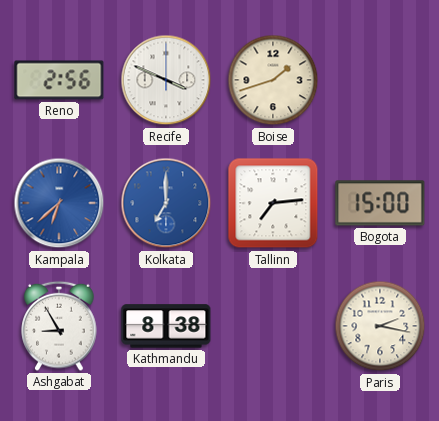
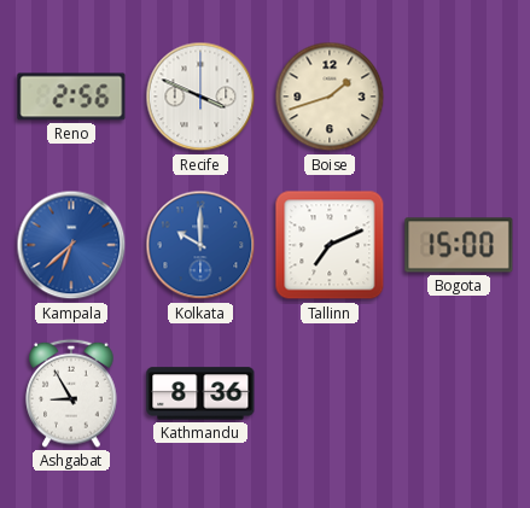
Kolkata: 7:00 -> 10:00
Tallinn: 7:14 -> 7:11
Kathmandu: 8:38 -> 8:36
Paris: 2:17 -> none
